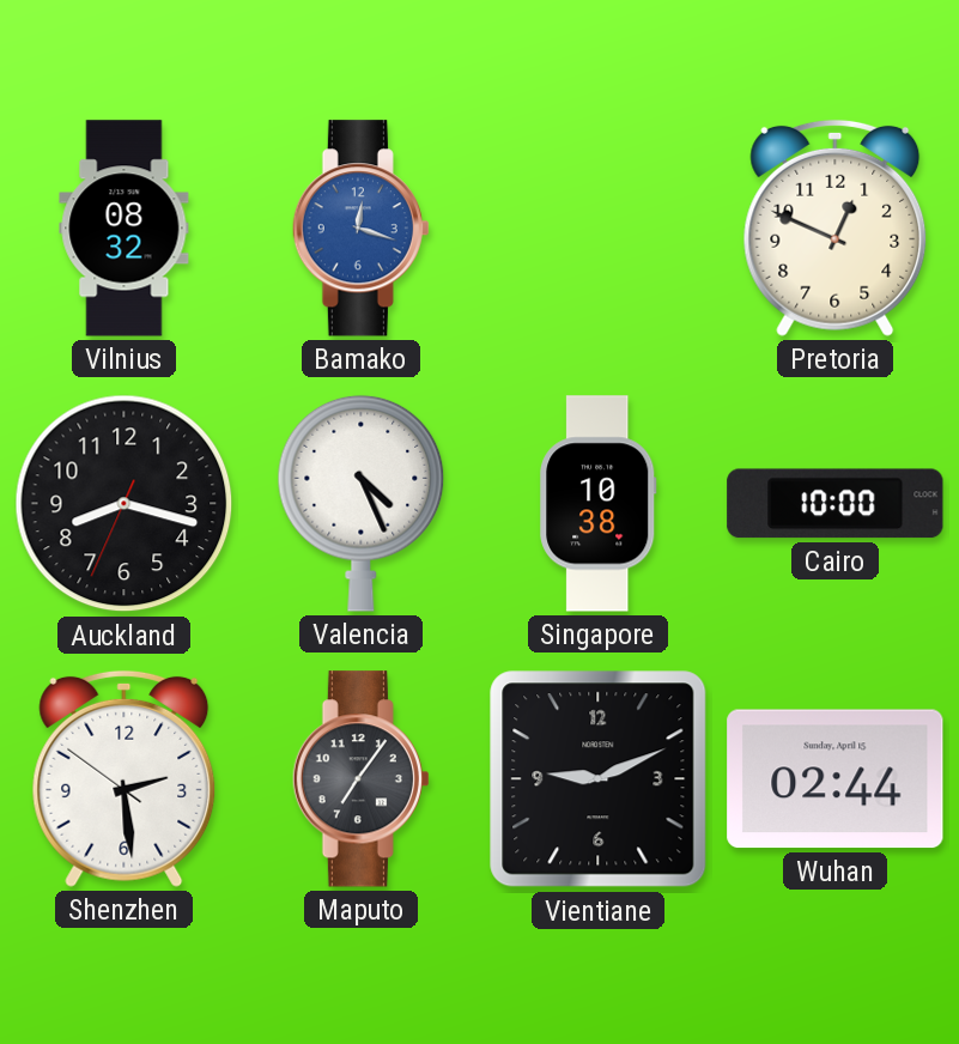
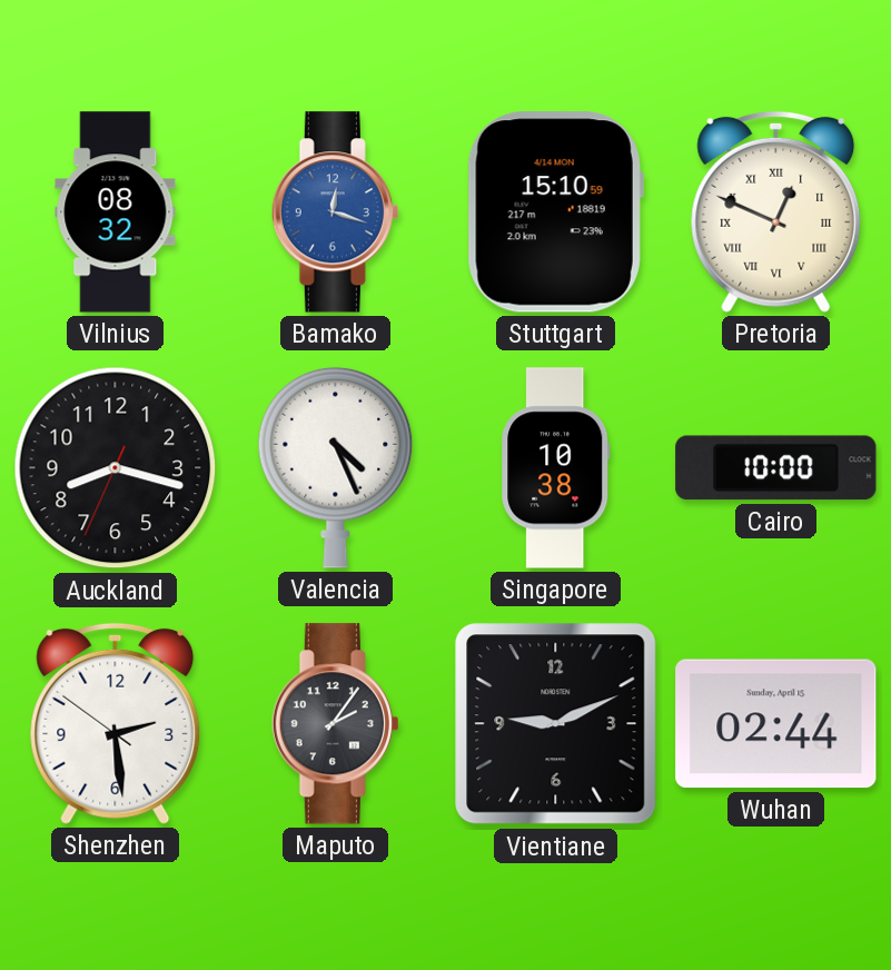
Stuttgart: none -> 15:10
Pretoria numerals: Arabic -> Roman
Maputo: 7:06 -> 2:06
